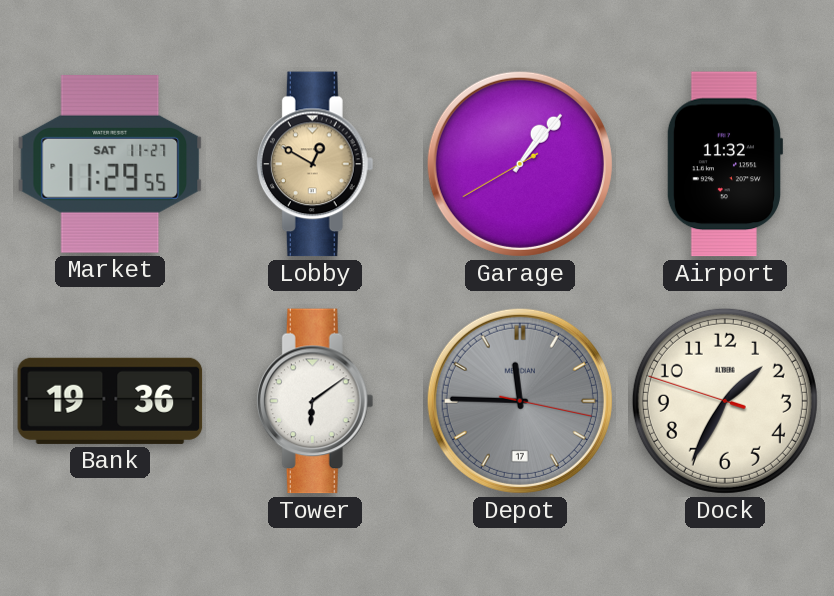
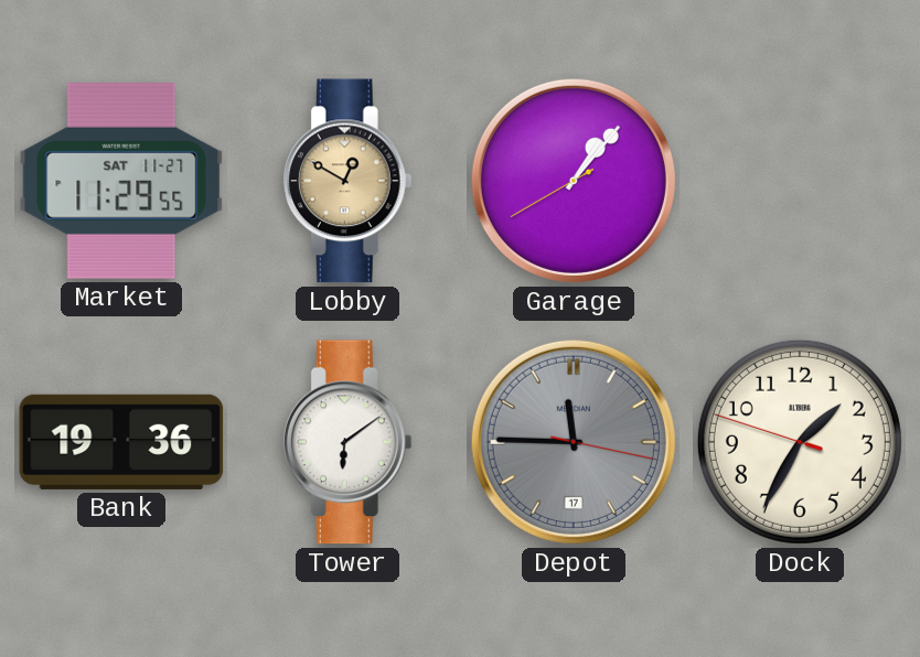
Airport: 11:32 -> none
